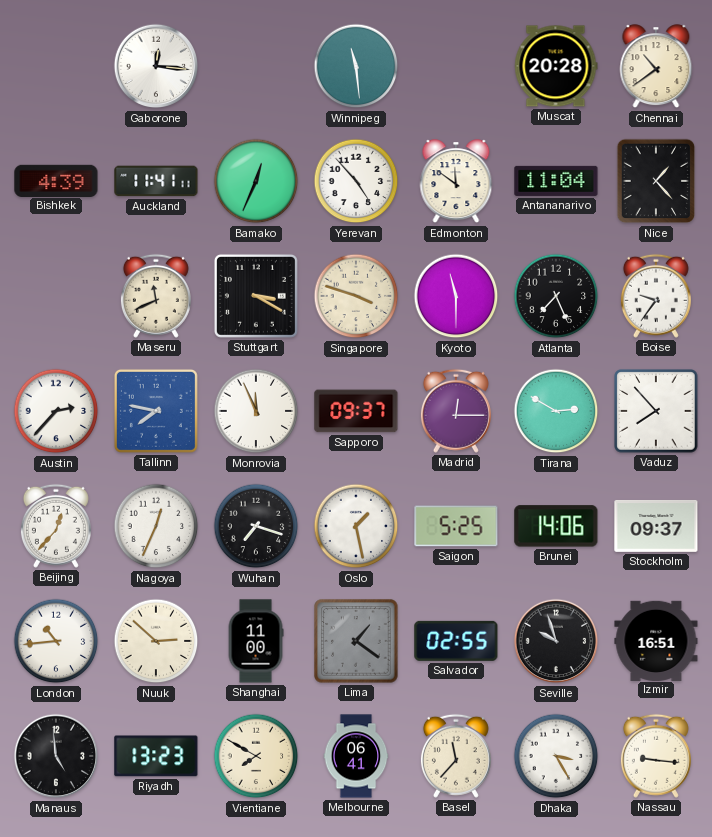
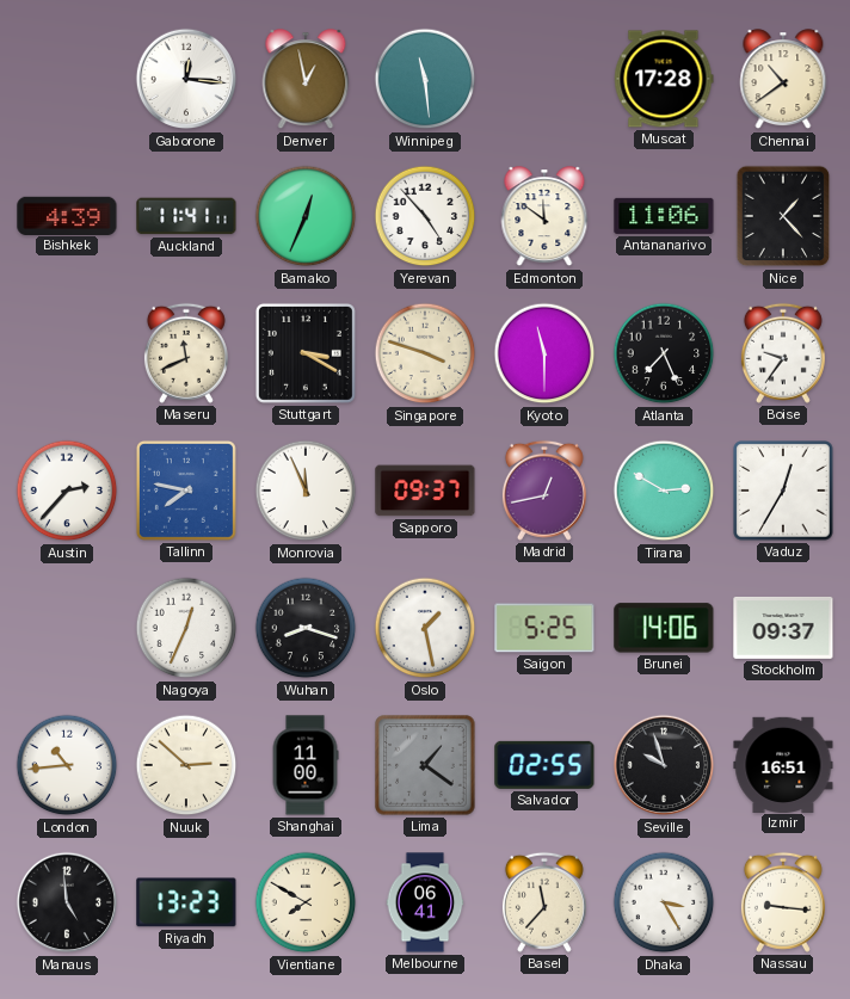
Denver: none -> 12:58
Muscat: 20:28 -> 17:28
Antananarivo: 11:04 -> 11:06
Madrid: 12:15 -> 12:43
Vaduz: 7:53 -> 12:35
Beijing: 12:37 -> none
Wuhan: 7:18 -> 8:18
